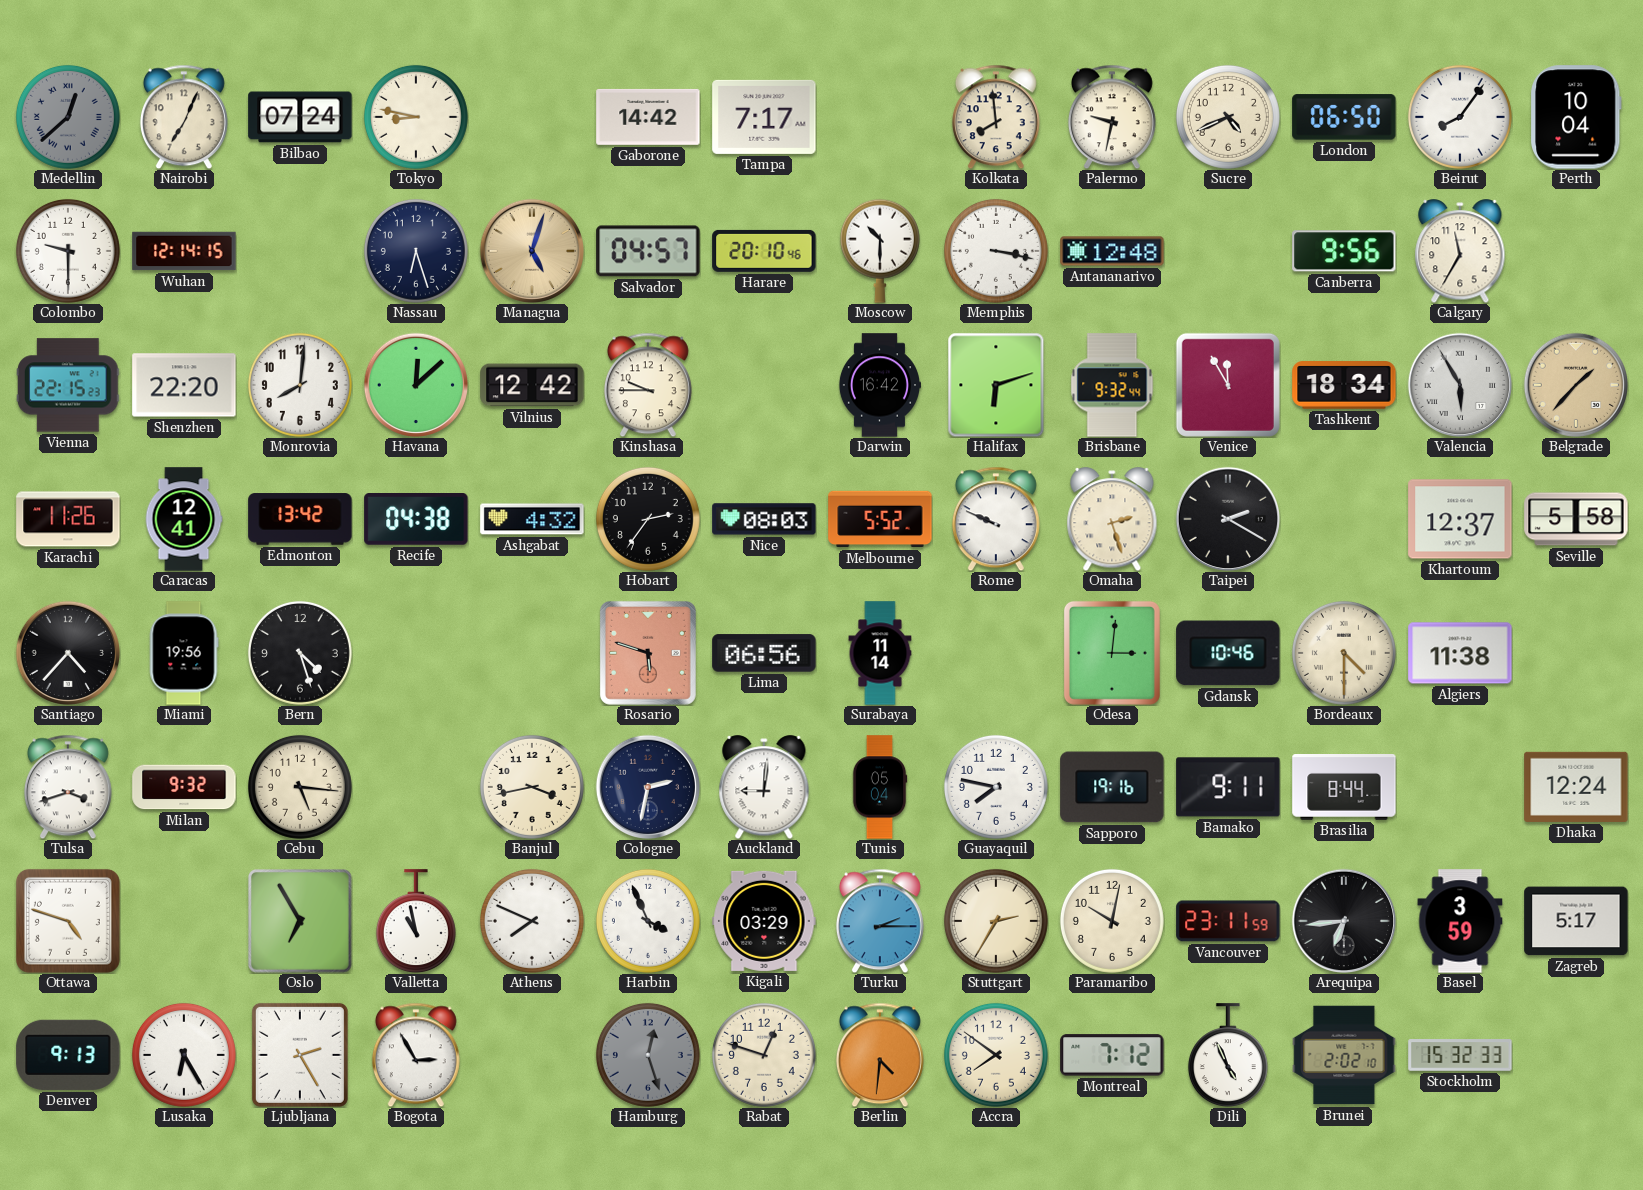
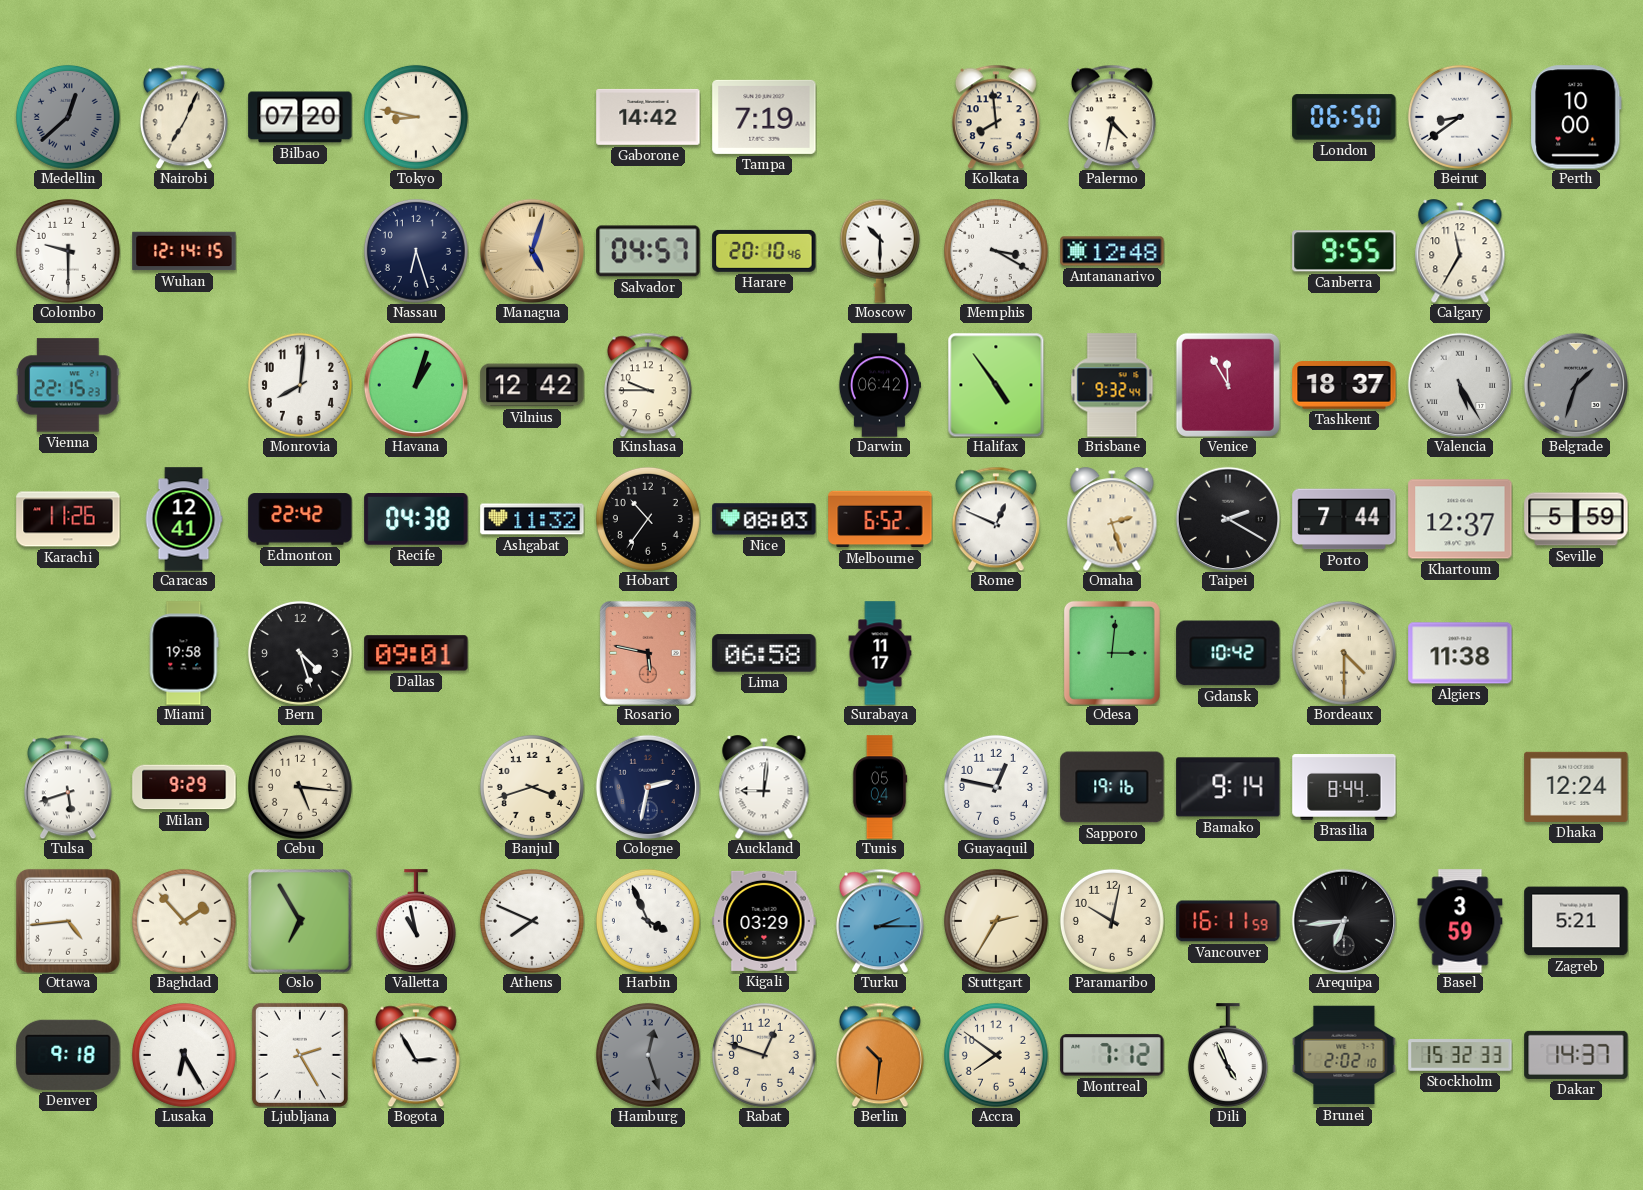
Bilbao: 07:24 -> 07:20
Tampa: 7:17 -> 7:19
Palermo: 9:32 -> 4:32
Sucre: 4:41 -> none
Beirut: 8:06 -> 8:39
Perth: 10:04 -> 10:00
Memphis: 3:17 -> 3:20
Canberra: 9:56 -> 9:55
Shenzhen: 22:20 -> none
Havana: 12:08 -> 1:03
Darwin: 16:42 -> 06:42
Halifax: 6:12 -> 4:54
Tashkent: 18:34 -> 18:37
Valencia: 5:55 -> 5:25
Belgrade: 1:37 -> 1:33
Belgrade dial: champagne -> grey
Edmonton: 13:42 -> 22:42
Ashgabat: 4:32 -> 11:32
Hobart: 2:36 -> 10:36
Melbourne: 5:52 -> 6:52
Rome: 9:49 -> 12:49
Porto: none -> 7:44
Seville: 5:58 -> 5:59
Santiago: 4:37 -> none
Miami: 19:56 -> 19:58
Dallas: none -> 09:01
Rosario: 5:48 -> 5:47
Lima: 06:56 -> 06:58
Surabaya: 11:14 -> 11:17
Gdansk: 10:46 -> 10:42
Tulsa: 3:42 -> 5:42
Milan: 9:32 -> 9:29
Banjul: 3:43 -> 3:42
Guayaquil: 7:47 -> 12:47
Bamako: 9:11 -> 9:14
Ottawa: 4:48 -> 4:44
Baghdad: none -> 1:53
Vancouver: 23:11 -> 16:11
Zagreb: 5:17 -> 5:21
Denver: 9:13 -> 9:18
Berlin: 4:31 -> 10:31
Dakar: none -> 14:37
